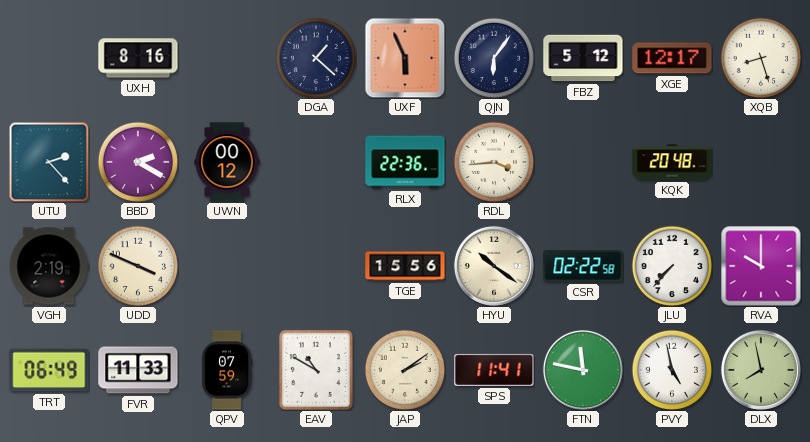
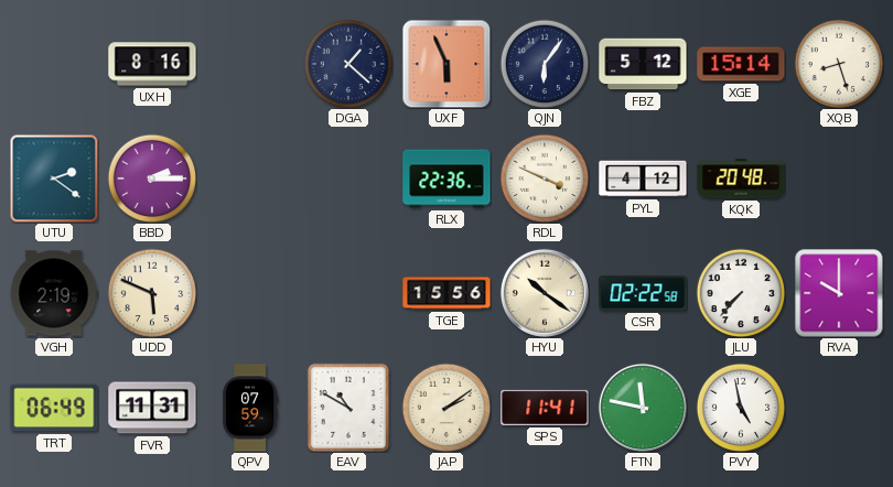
XGE: 12:17 -> 15:14
UTU: 2:23 -> 2:21
BBD: 2:20 -> 2:15
UWN: 00:12 -> none
RDL: 3:44 -> 3:49
PYL: none -> 4:12
UDD: 3:49 -> 5:49
FVR: 11:33 -> 11:31
DLX: 7:58 -> none
